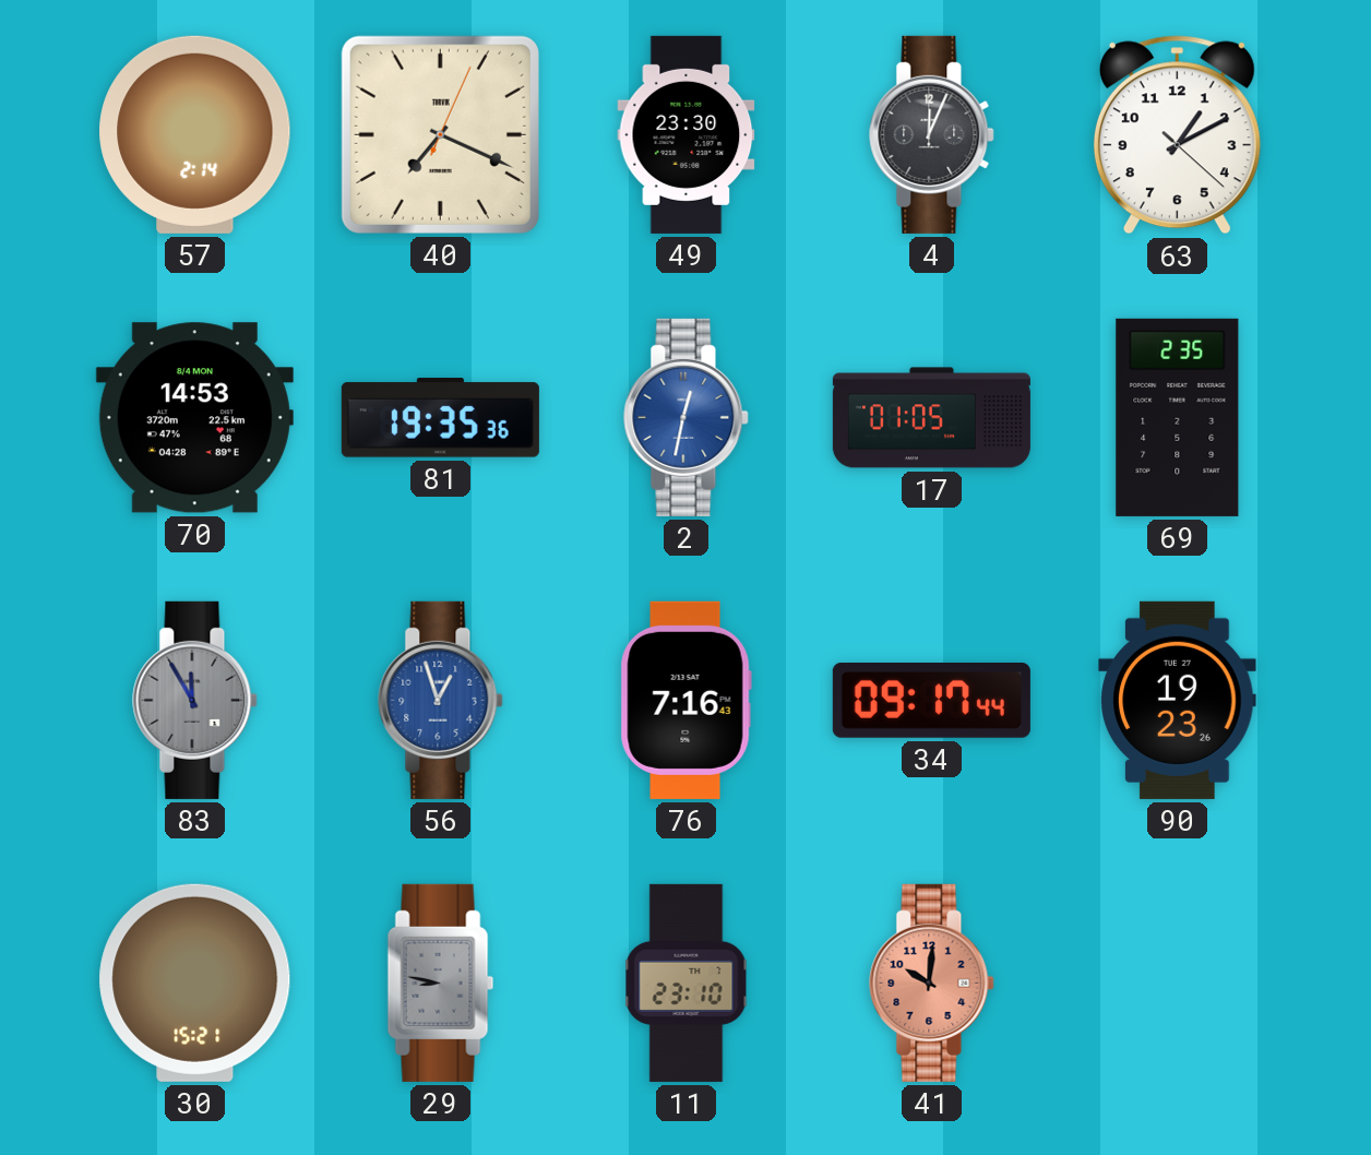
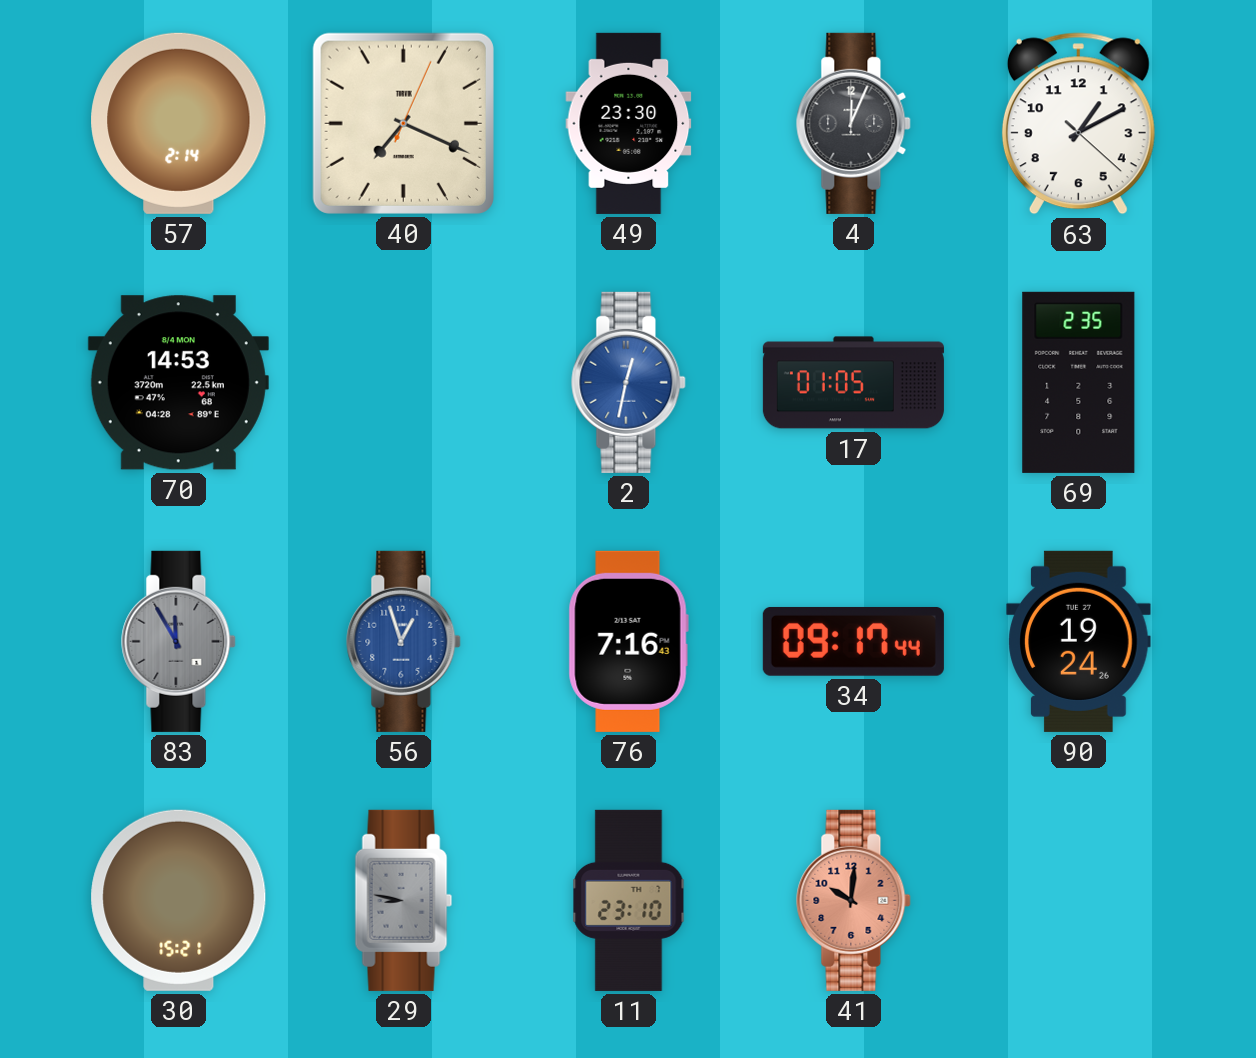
81: 19:35 -> none
90: 19:23 -> 19:24
